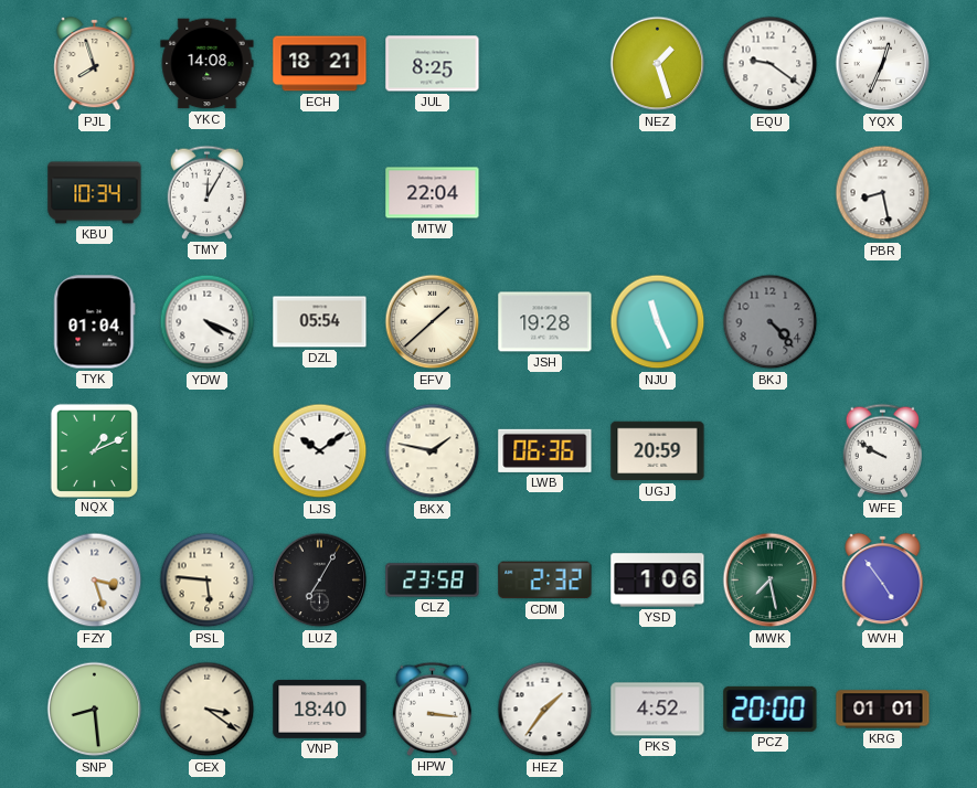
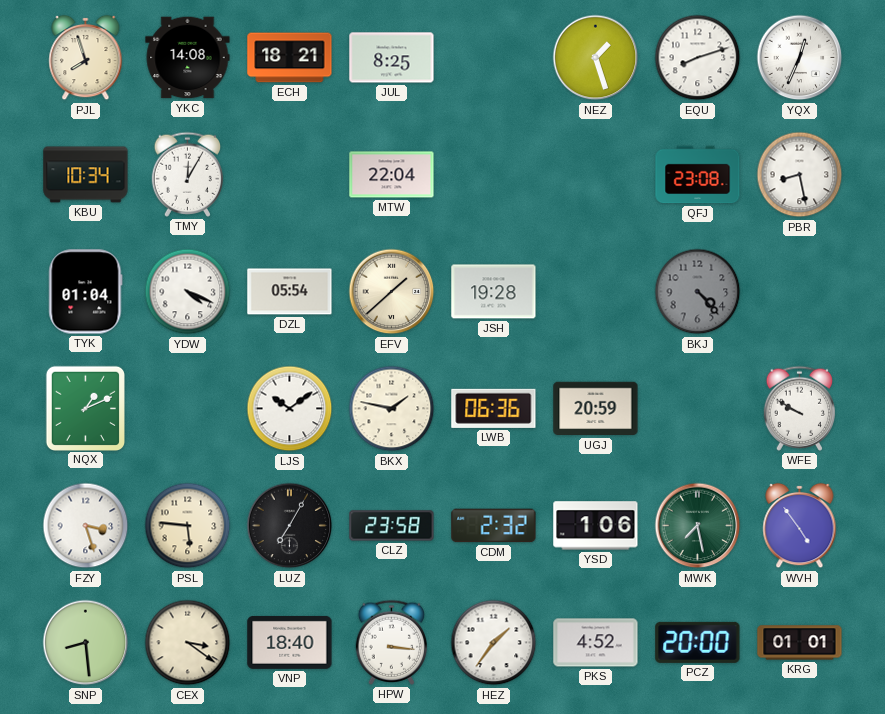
EQU: 9:21 -> 8:12
QFJ: none -> 23:08
NJU: 11:26 -> none
